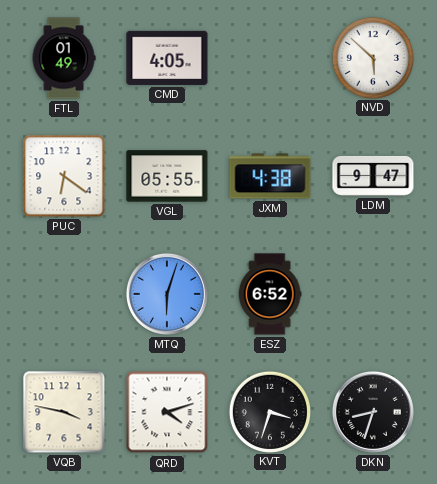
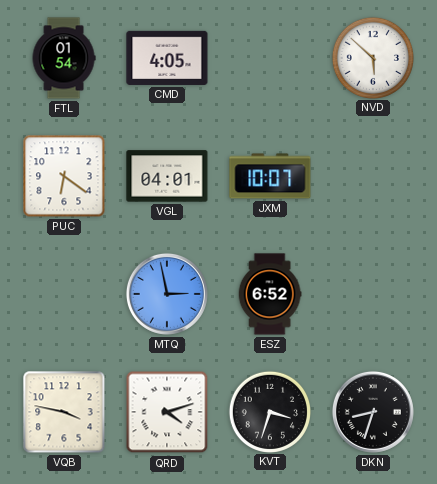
FTL: 01:49 -> 01:54
VGL: 05:55 -> 04:01
JXM: 4:38 -> 10:07
LDM: 9:47 -> none
MTQ: 6:03 -> 2:58
